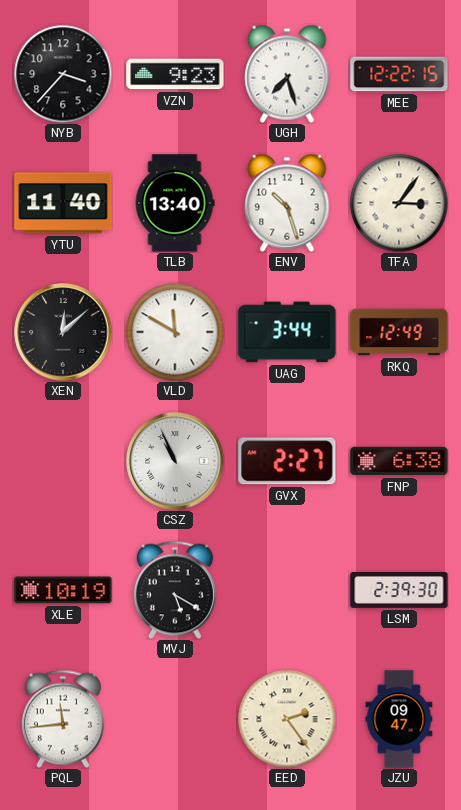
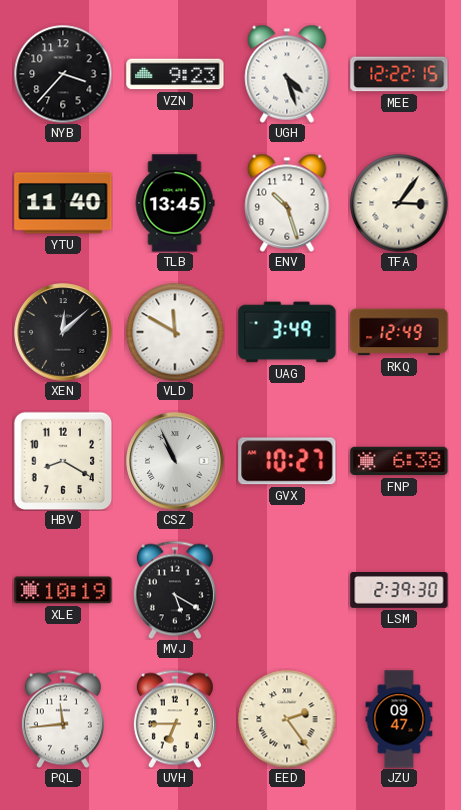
UGH: 7:27 -> 4:27
TLB: 13:40 -> 13:45
UAG: 3:44 -> 3:49
HBV: none -> 8:20
GVX: 2:27 -> 10:27
UVH: none -> 6:45
